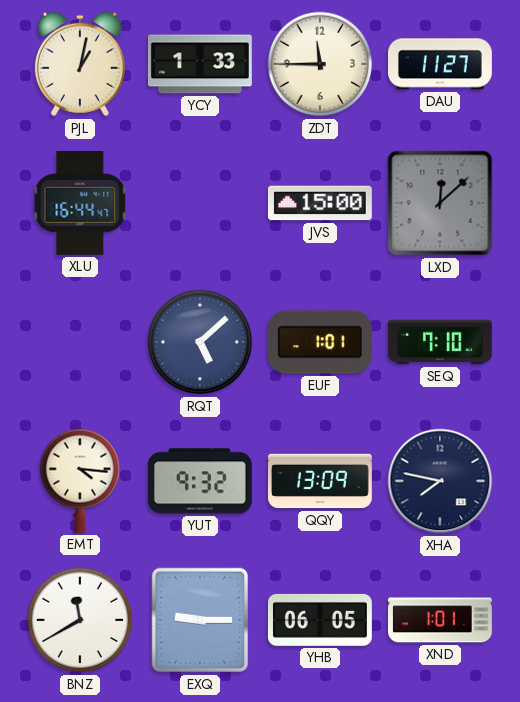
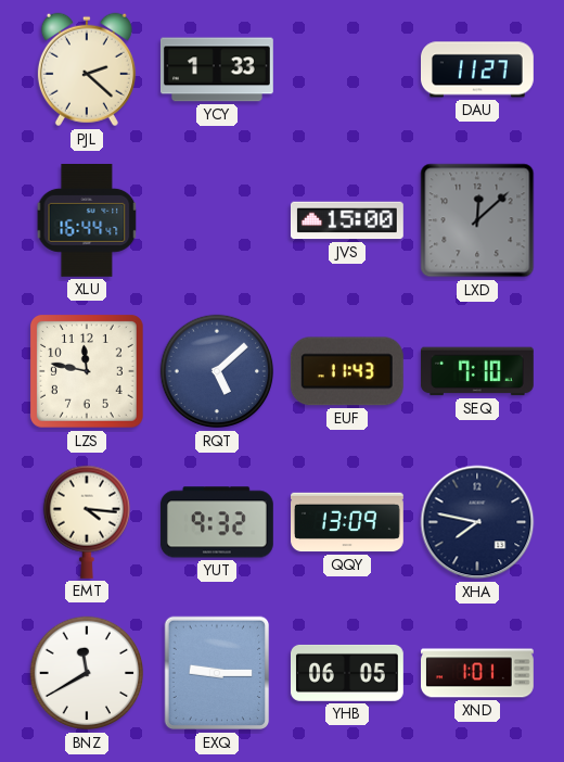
PJL: 1:02 -> 2:22
ZDT: 11:45 -> none
LZS: none -> 11:47
EUF: 1:01 -> 11:43
